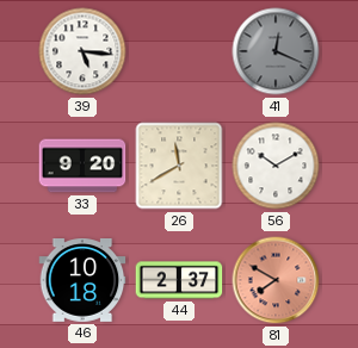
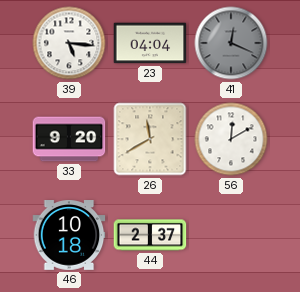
23: none -> 04:04
56: 10:10 -> 12:10
81: 7:50 -> none
